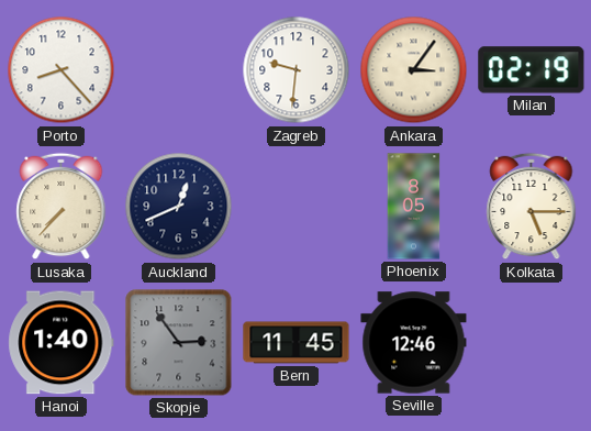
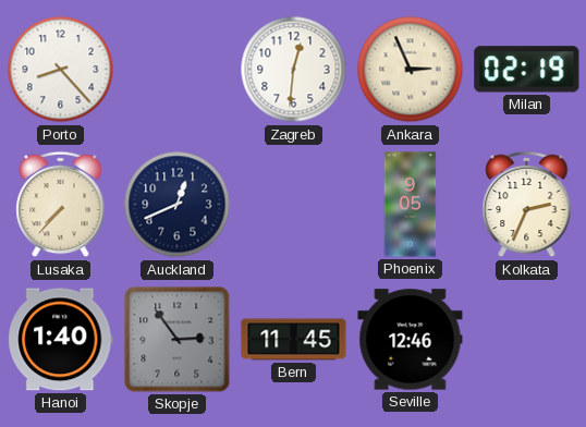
Zagreb: 9:31 -> 12:31
Ankara: 3:06 -> 2:56
Phoenix: 8:05 -> 9:05
Kolkata: 5:15 -> 2:34
